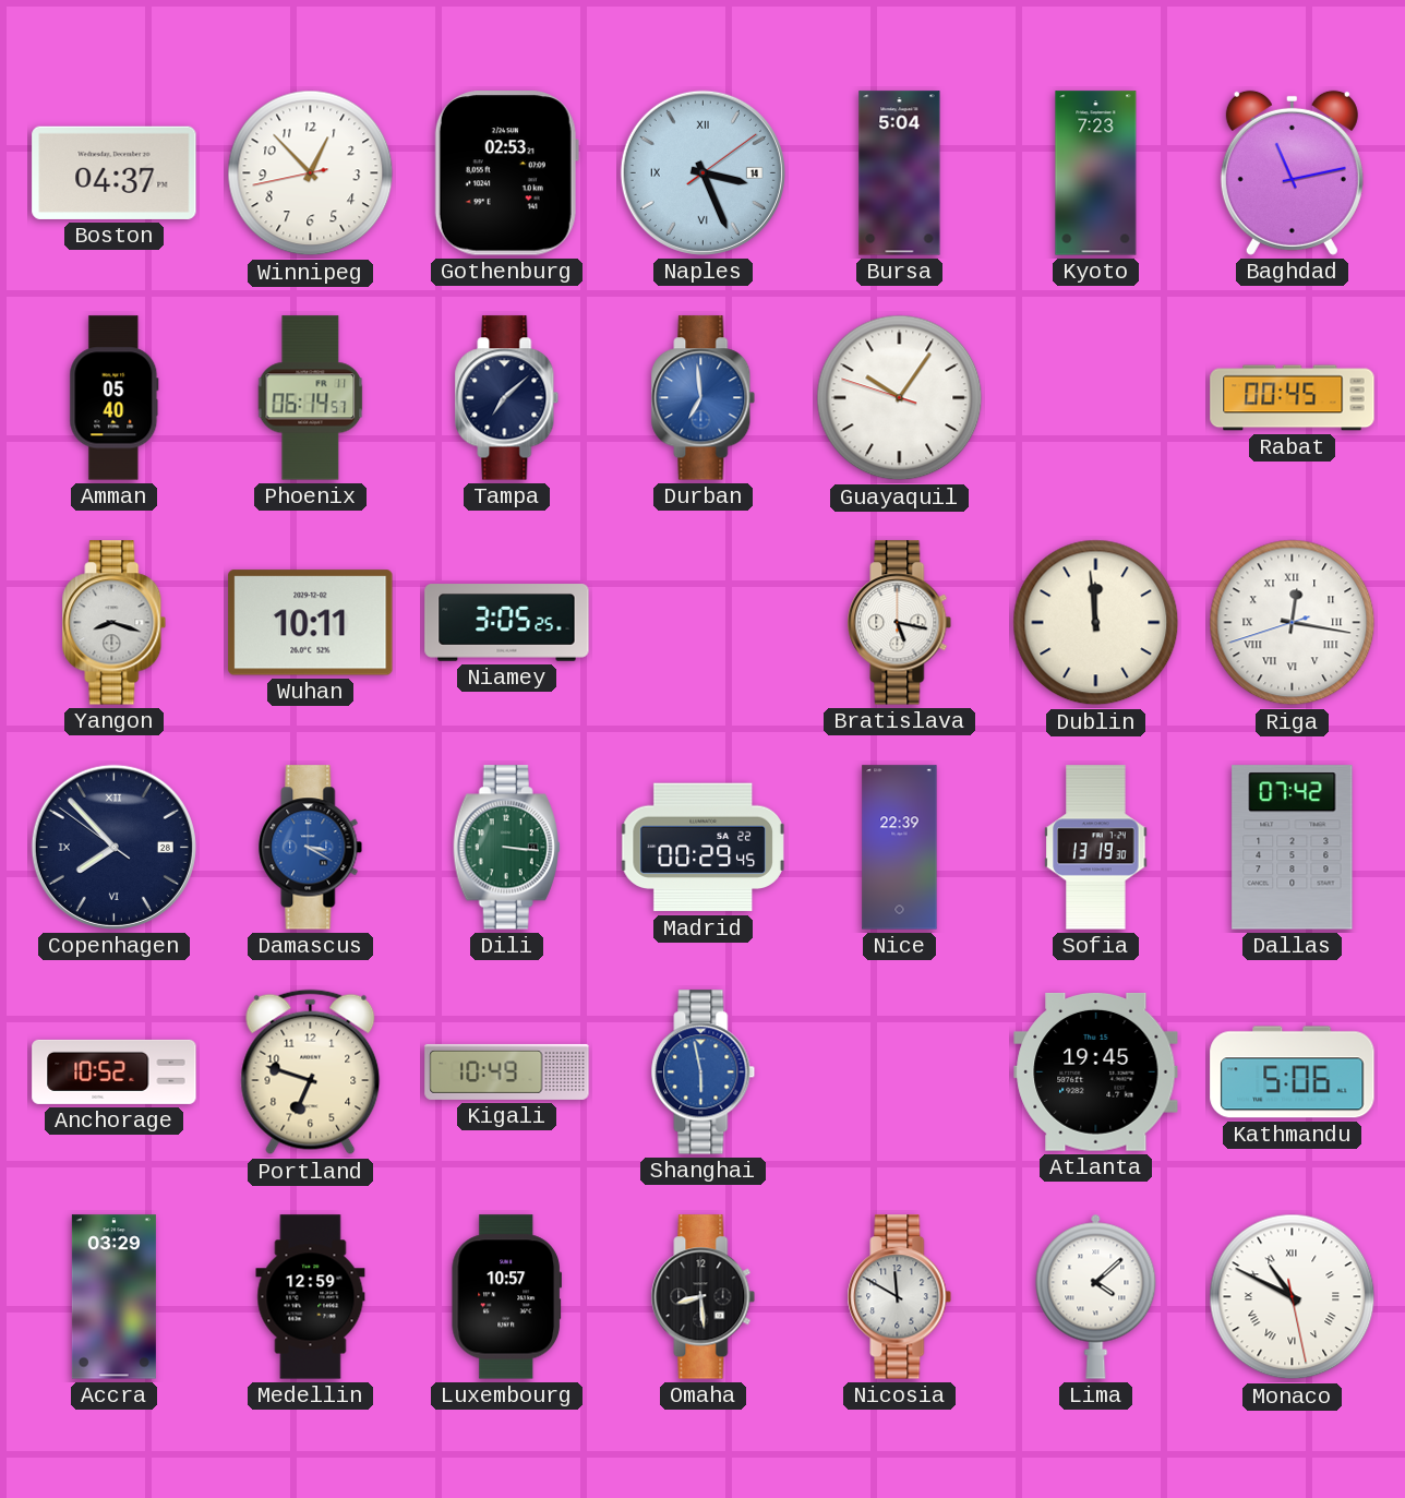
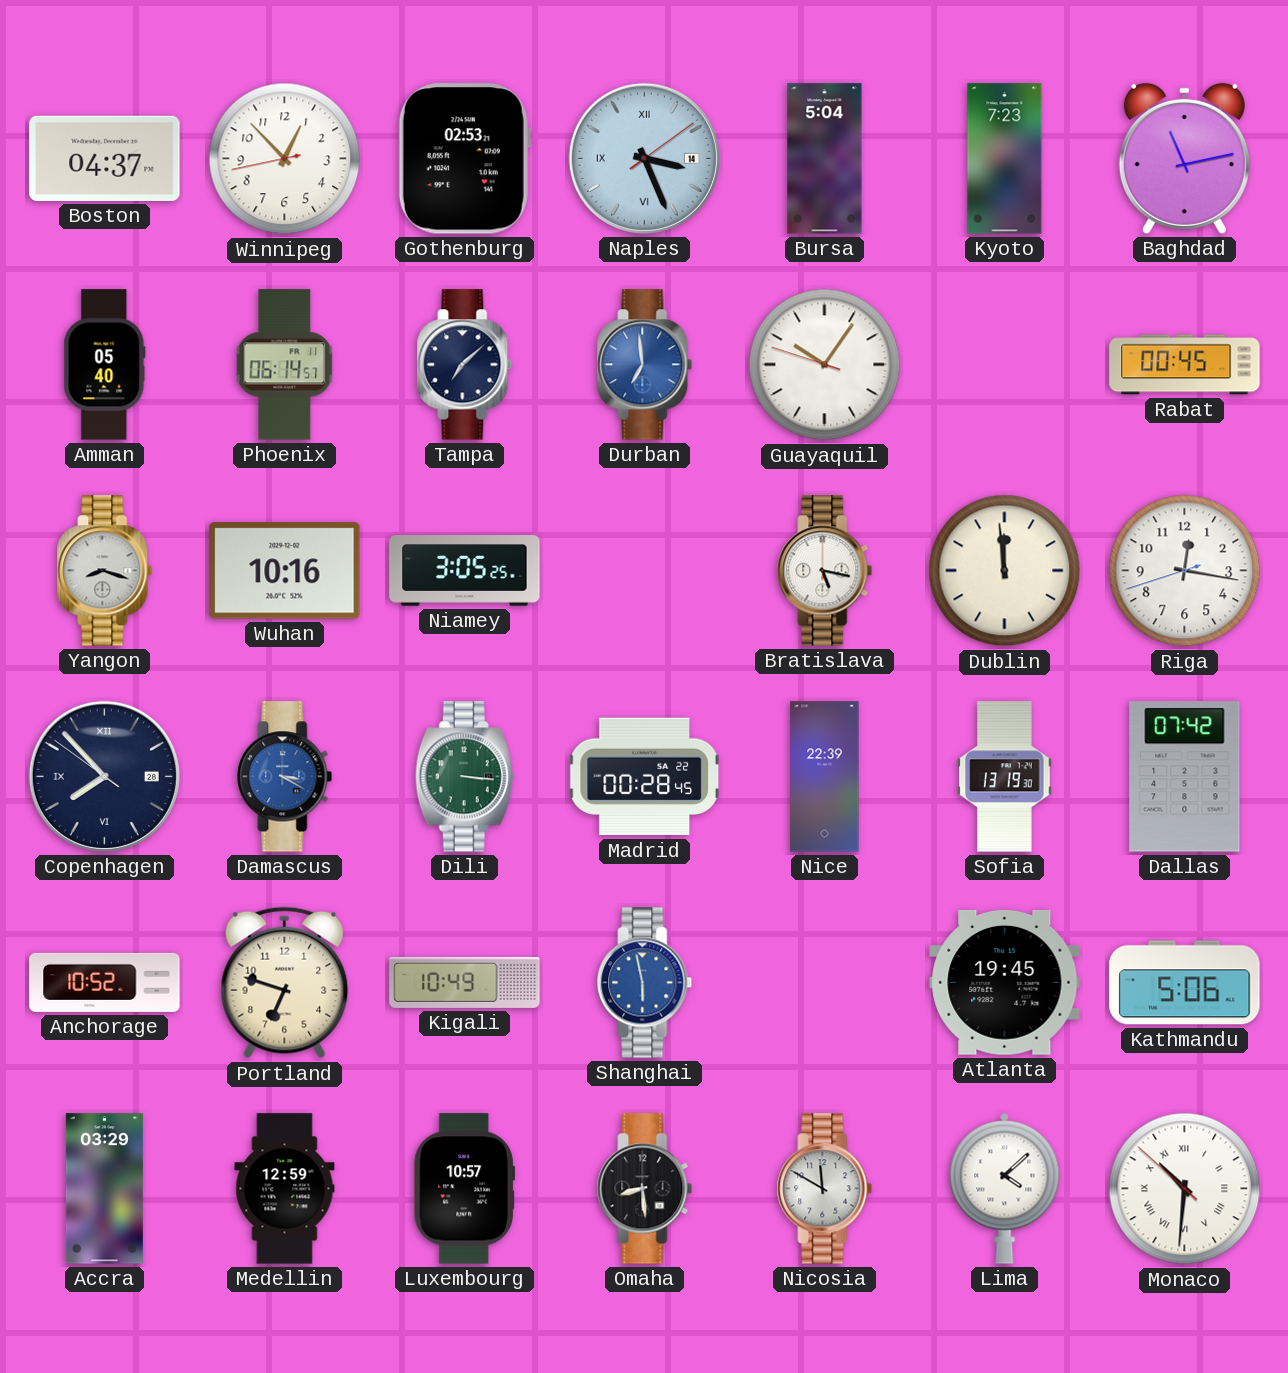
Wuhan: 10:11 -> 10:16
Riga numerals: Roman -> Arabic
Madrid: 00:29 -> 00:28
Monaco: 10:49 -> 10:30
